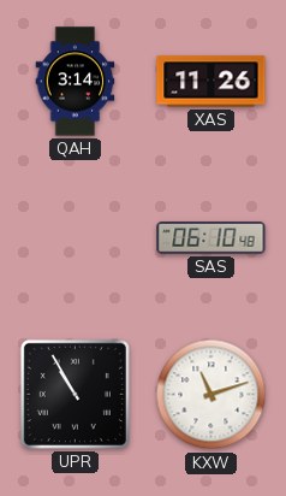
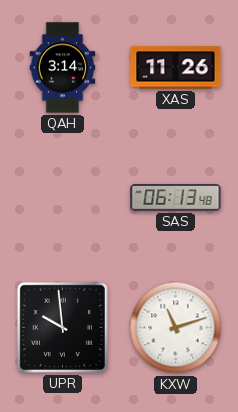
SAS: 06:10 -> 06:13
UPR: 10:55 -> 9:59
